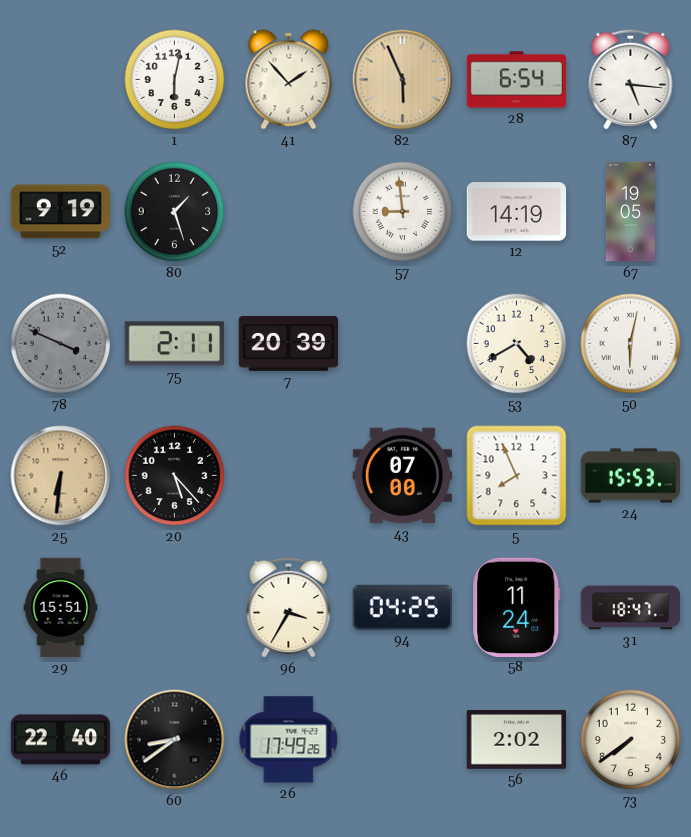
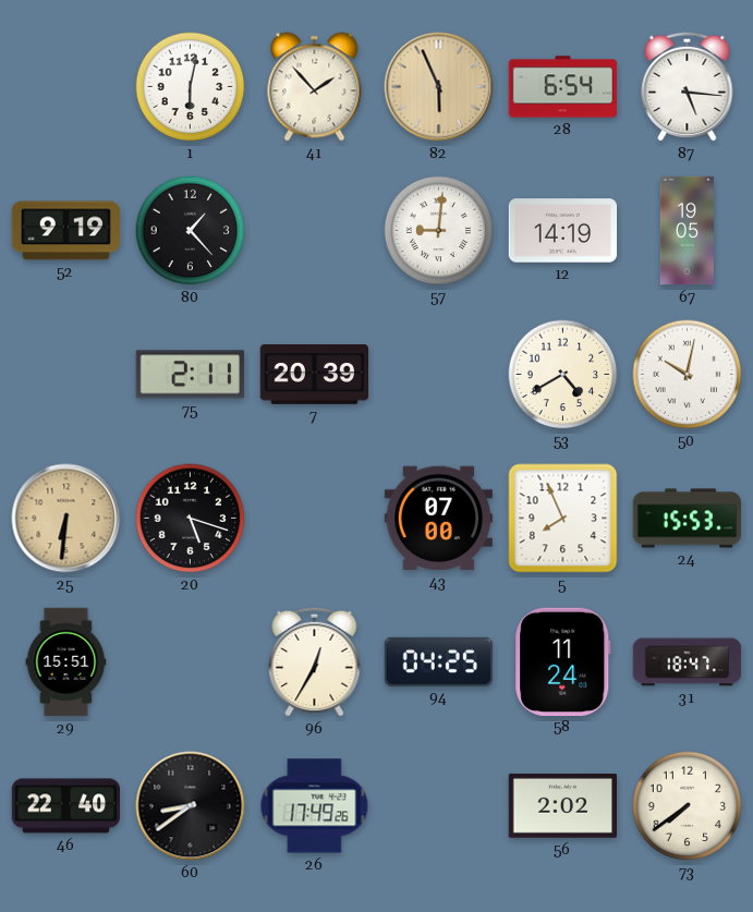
80: 1:27 -> 1:23
57: 8:59 -> 9:01
78: 3:49 -> none
50: 6:02 -> 10:02
20: 5:23 -> 5:18
96: 3:35 -> 12:35
